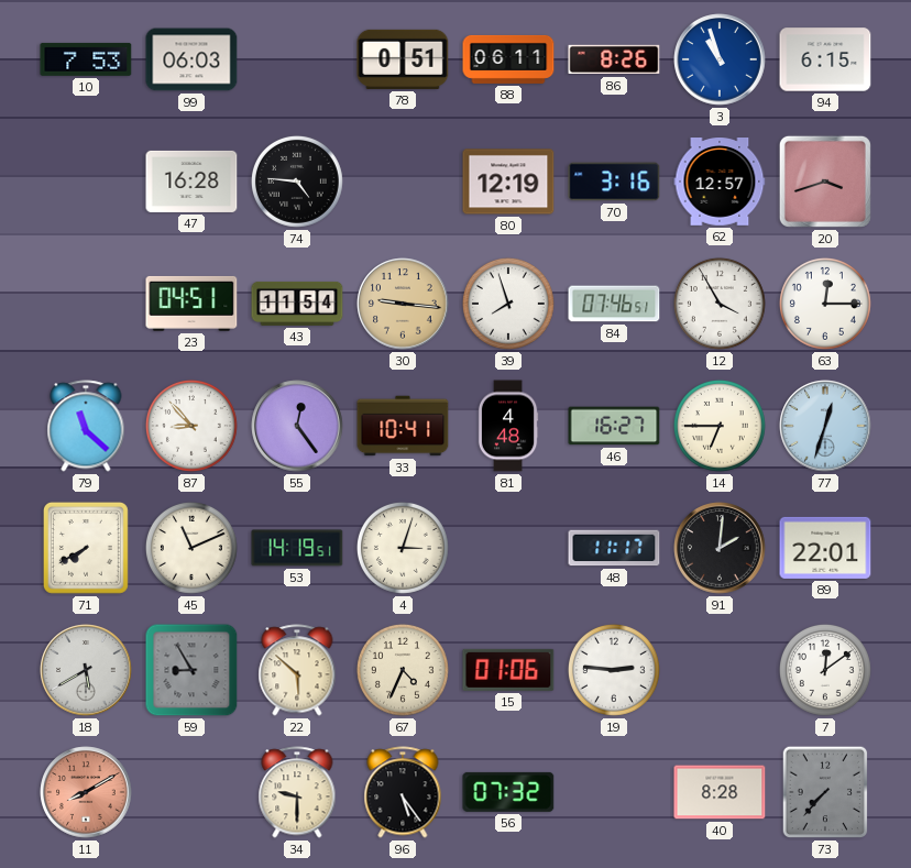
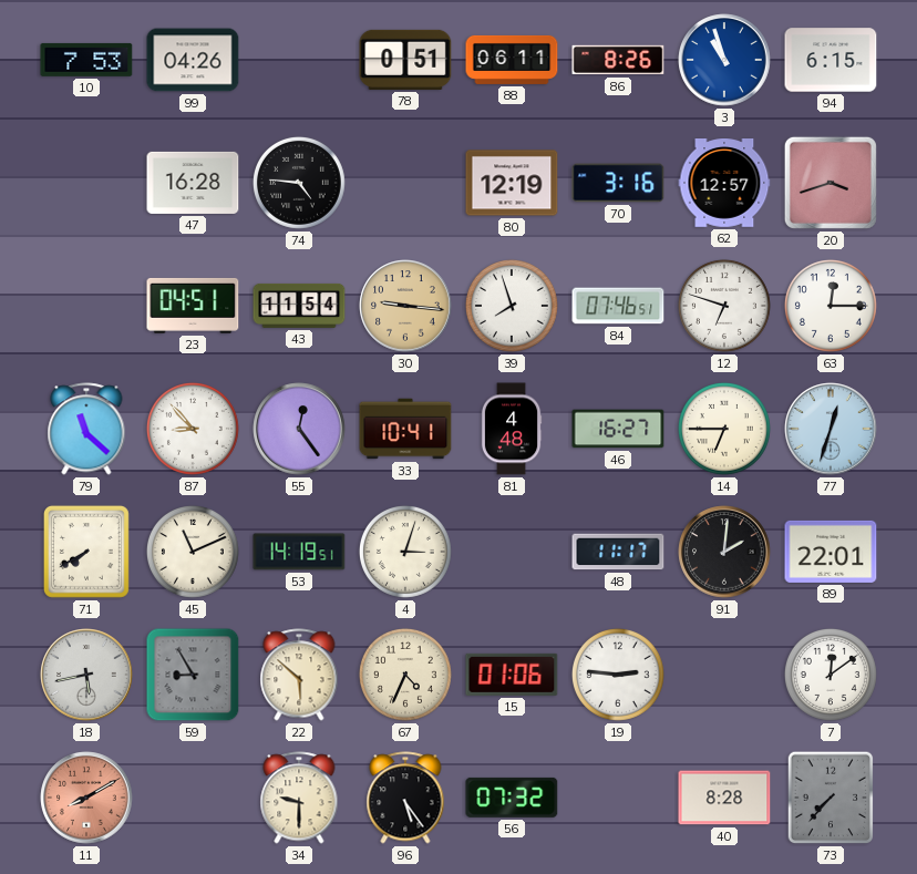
99: 06:03 -> 04:26
12: 3:55 -> 6:48
18: 5:40 -> 5:43
